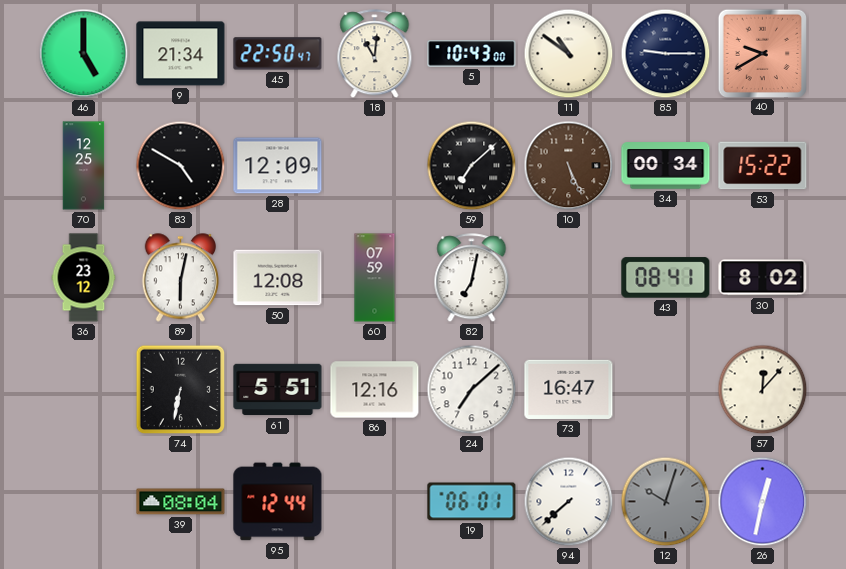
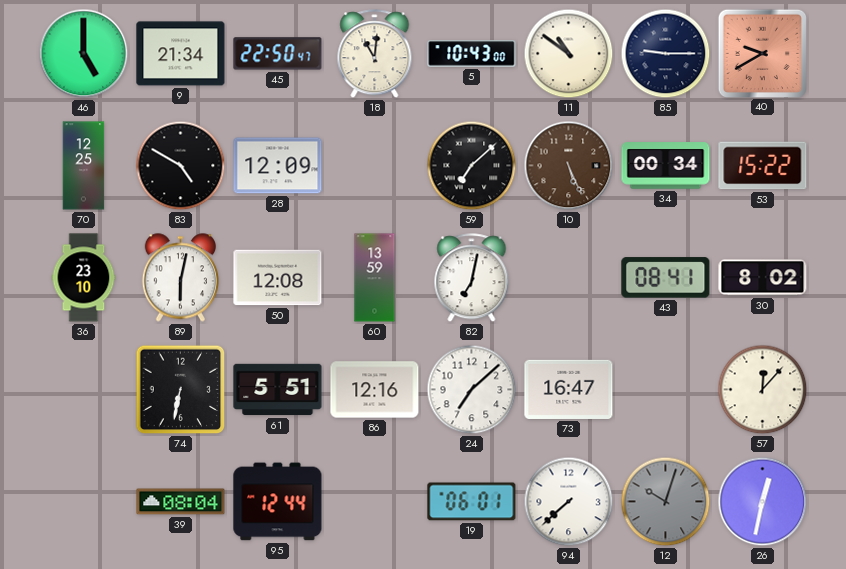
36: 23:12 -> 23:10
60: 07:59 -> 13:59
